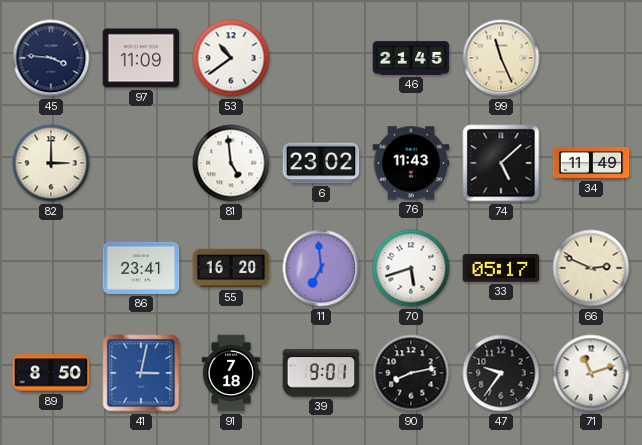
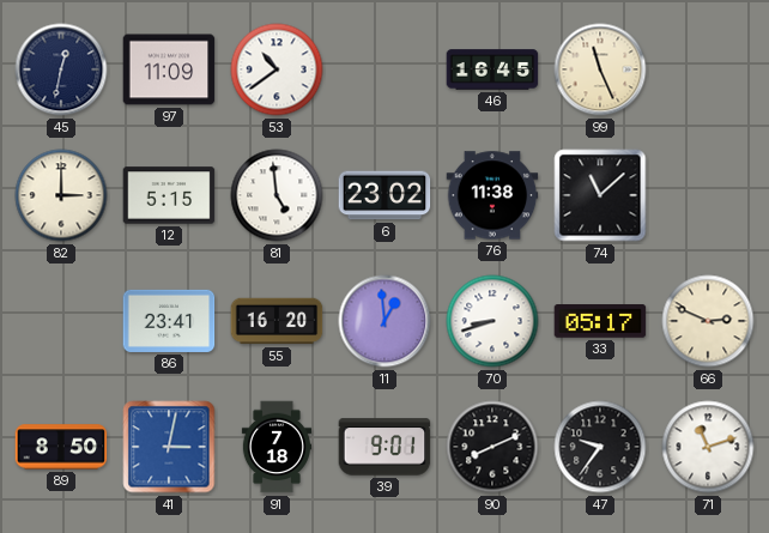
45: 3:46 -> 12:32
46: 21:45 -> 16:45
12: none -> 5:15
76: 11:43 -> 11:38
74: 5:08 -> 11:08
34: 11:49 -> none
11: 6:59 -> 12:59
70: 5:42 -> 8:42
90: 8:13 -> 8:11
